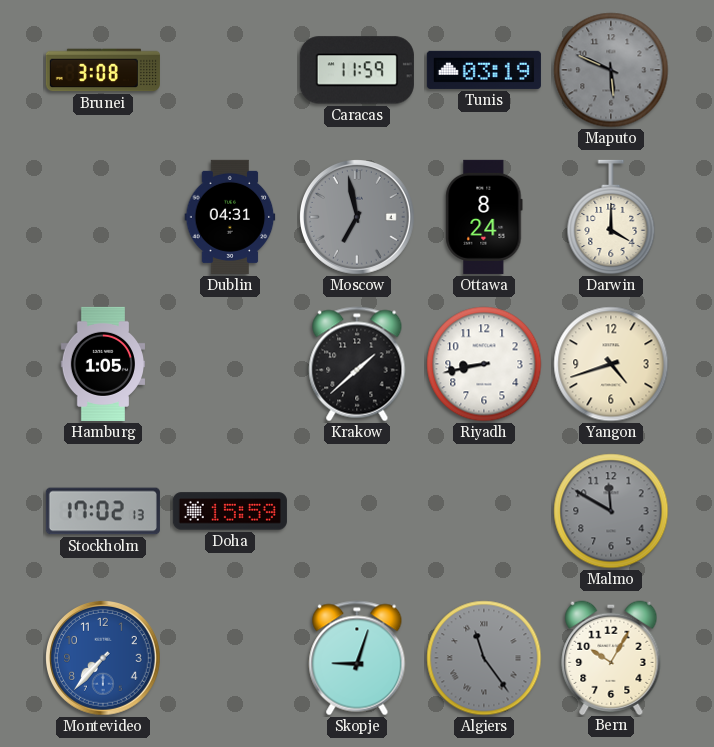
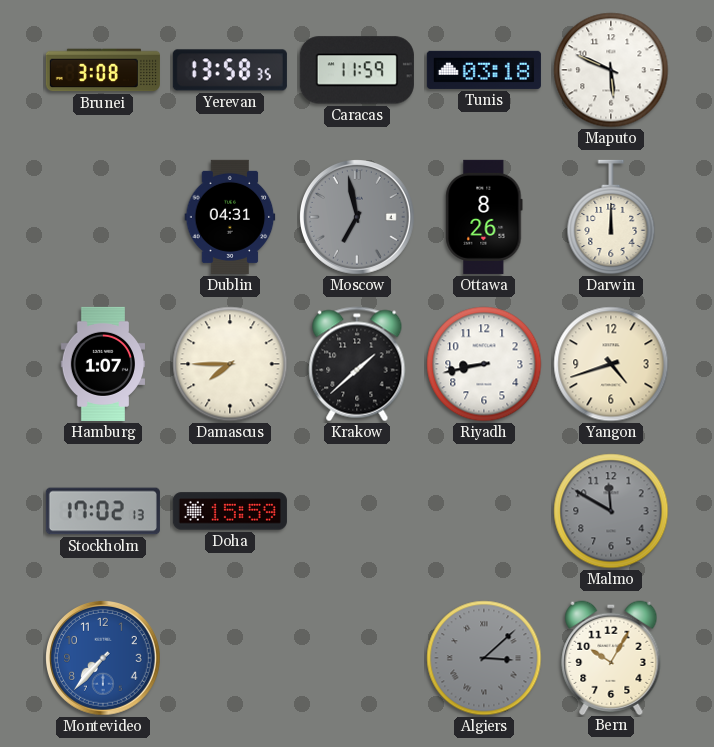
Yerevan: none -> 13:58
Tunis: 03:19 -> 03:18
Maputo dial: grey -> white
Ottawa: 8:24 -> 8:26
Darwin: 4:00 -> 12:00
Hamburg: 1:05 -> 1:07
Damascus: none -> 7:45
Skopje: 9:03 -> none
Algiers: 11:24 -> 3:08
